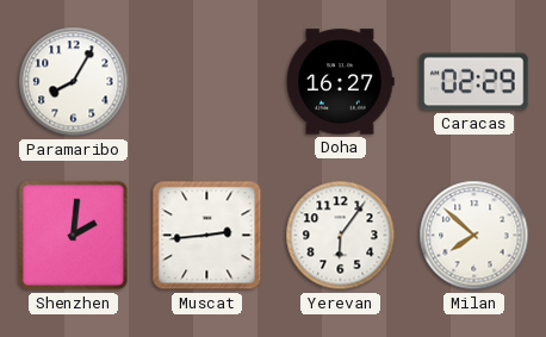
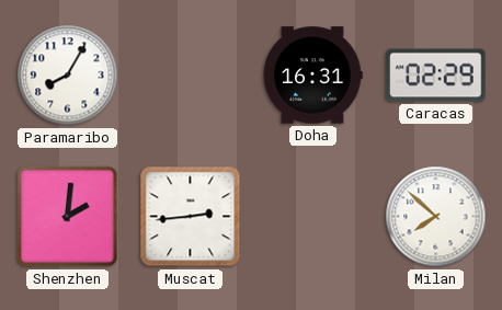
Doha: 16:27 -> 16:31
Yerevan: 6:06 -> none
